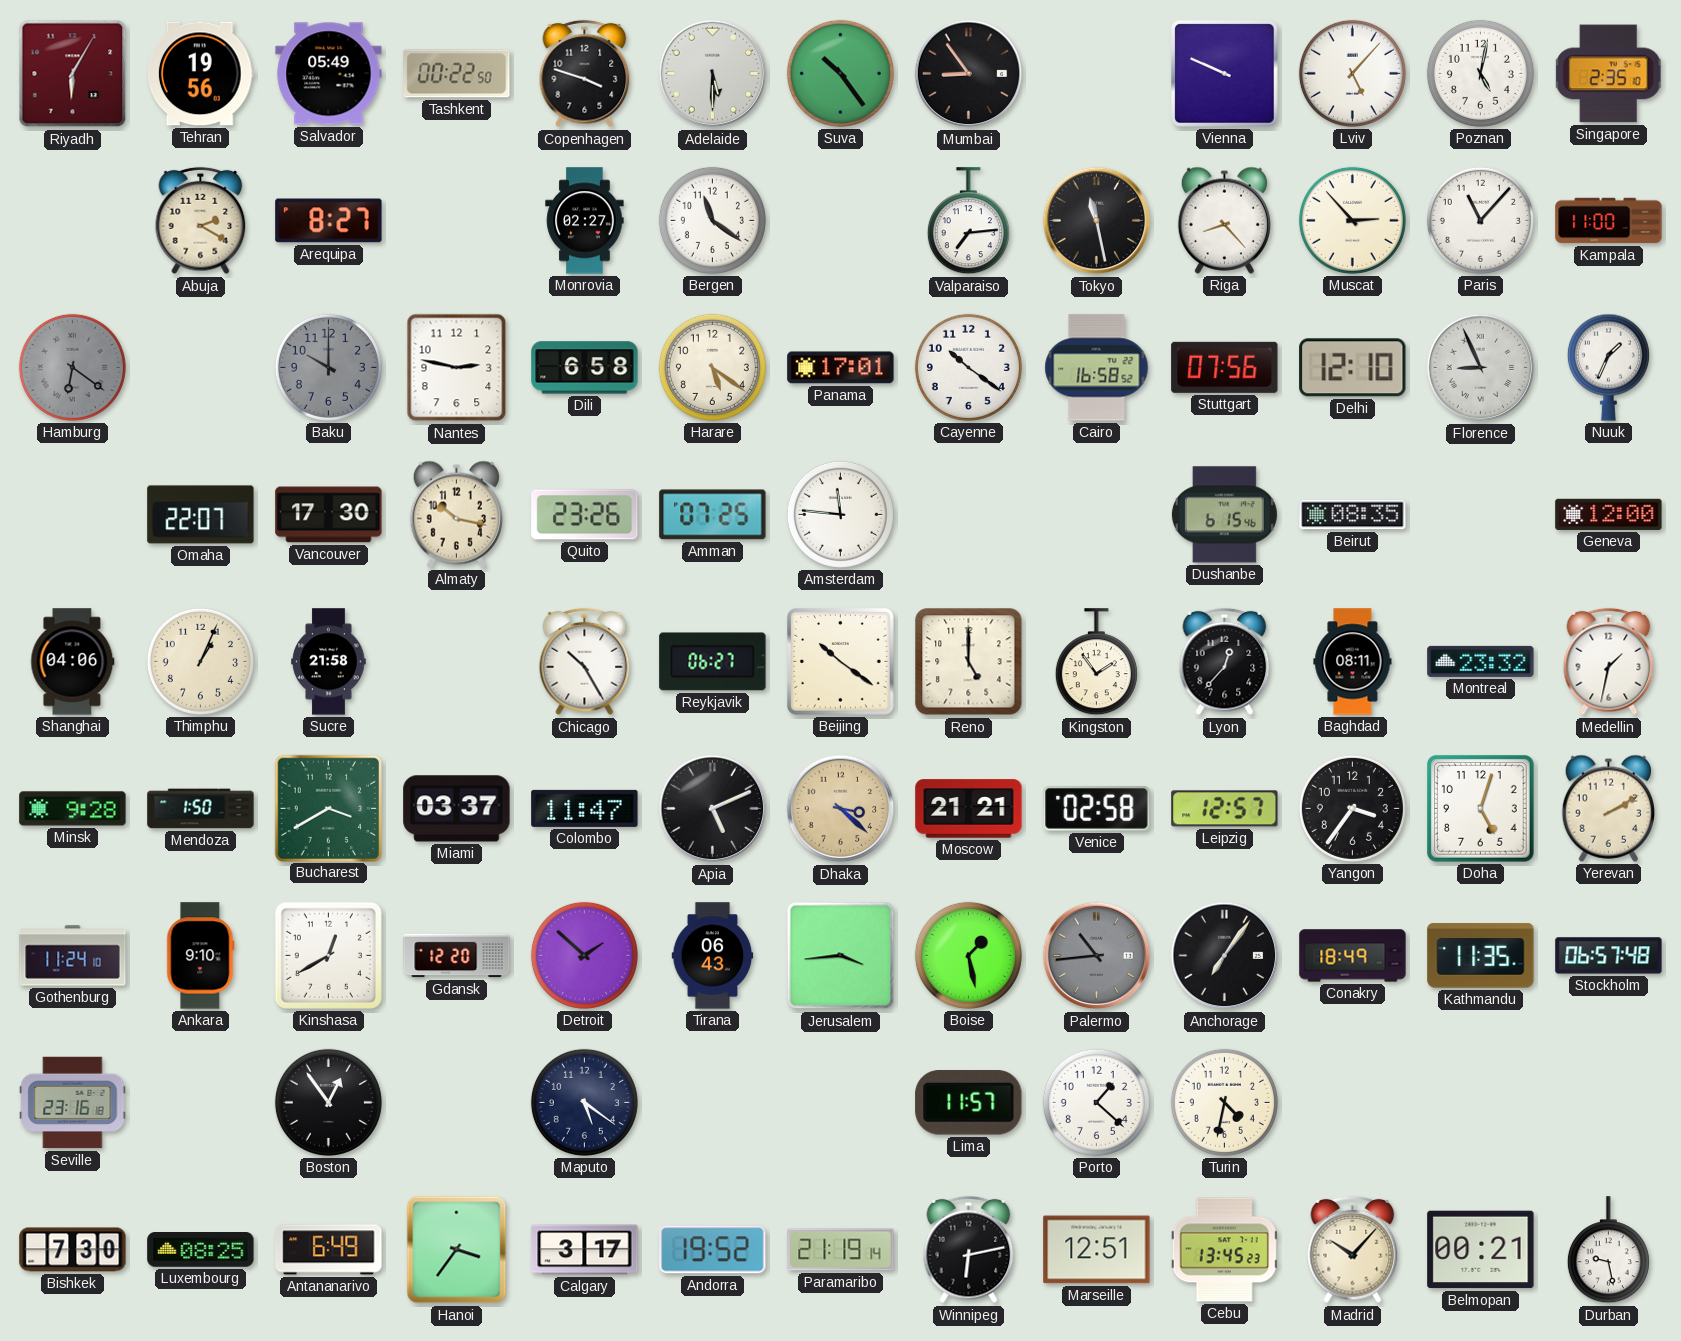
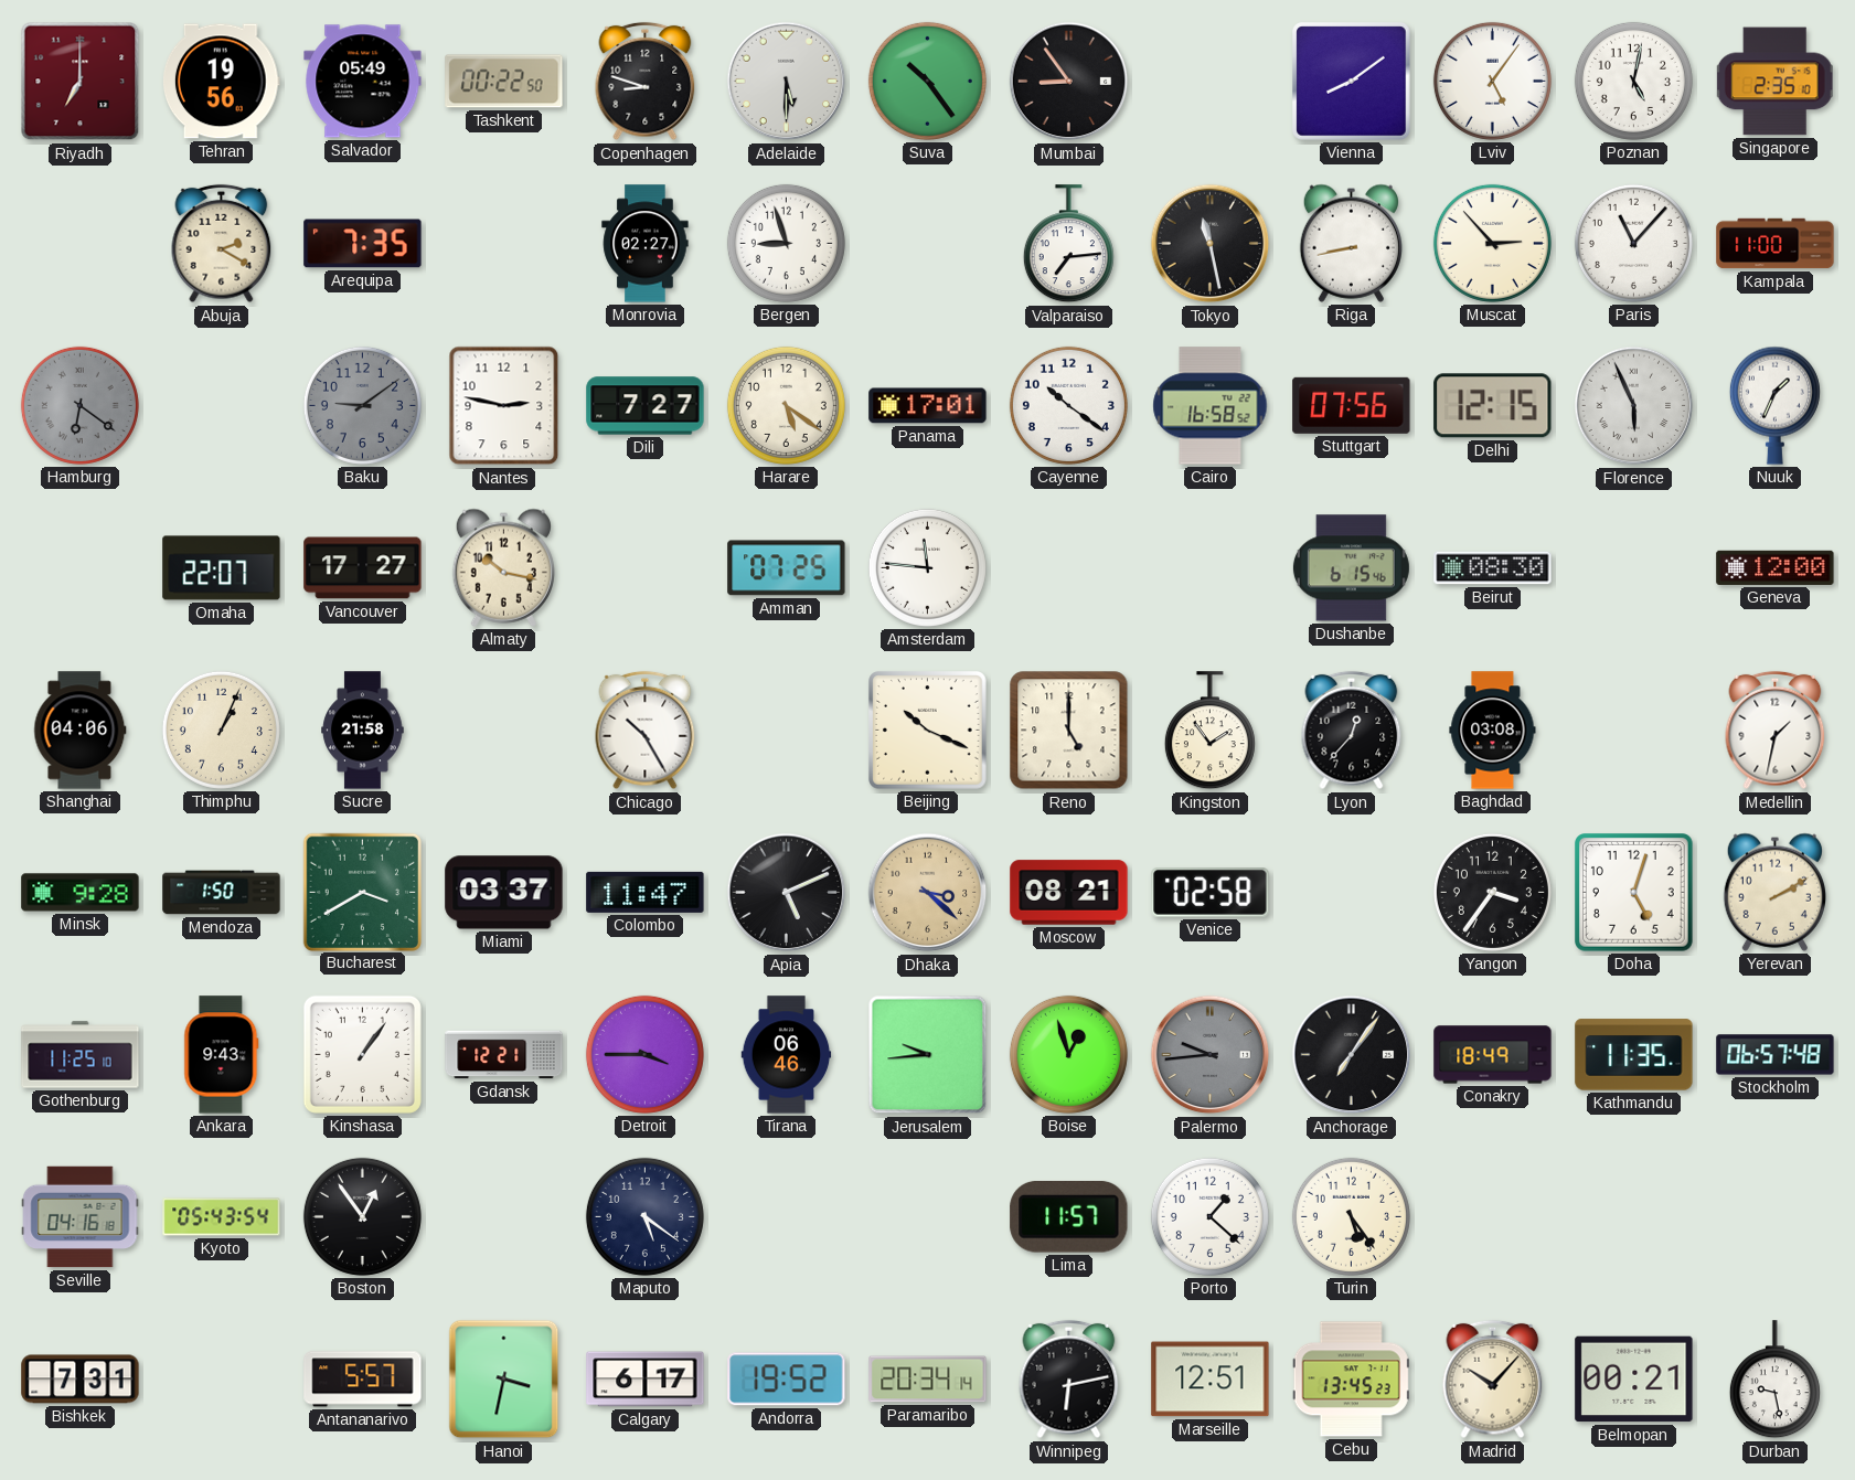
Riyadh: 6:05 -> 7:00
Copenhagen: 3:48 -> 8:48
Vienna: 9:49 -> 8:09
Lviv: 5:07 -> 5:06
Arequipa: 8:27 -> 7:35
Bergen: 11:21 -> 8:57
Riga: 8:23 -> 8:43
Baku: 10:00 -> 9:09
Dili: 6:58 -> 7:27
Delhi: 12:10 -> 12:15
Florence: 8:56 -> 5:56
Vancouver: 17:30 -> 17:27
Quito: 23:26 -> none
Beirut: 08:35 -> 08:30
Reykjavik: 06:27 -> none
Beijing: 10:21 -> 10:19
Baghdad: 08:11 -> 03:08
Montreal: 23:32 -> none
Moscow: 21:21 -> 08:21
Leipzig: 12:57 -> none
Gothenburg: 11:24 -> 11:25
Ankara: 9:10 -> 9:43
Kinshasa: 12:40 -> 1:06
Gdansk: 12:20 -> 12:21
Detroit: 1:52 -> 3:45
Tirana: 06:43 -> 06:46
Jerusalem: 3:44 -> 9:44
Boise: 1:28 -> 12:57
Palermo: 10:44 -> 9:44
Seville: 23:16 -> 04:16
Kyoto: none -> 05:43
Turin: 4:32 -> 5:24
Bishkek: 7:30 -> 7:31
Luxembourg: 08:25 -> none
Antananarivo: 6:49 -> 5:57
Hanoi: 3:36 -> 3:32
Calgary: 3:17 -> 6:17
Paramaribo: 21:19 -> 20:34
